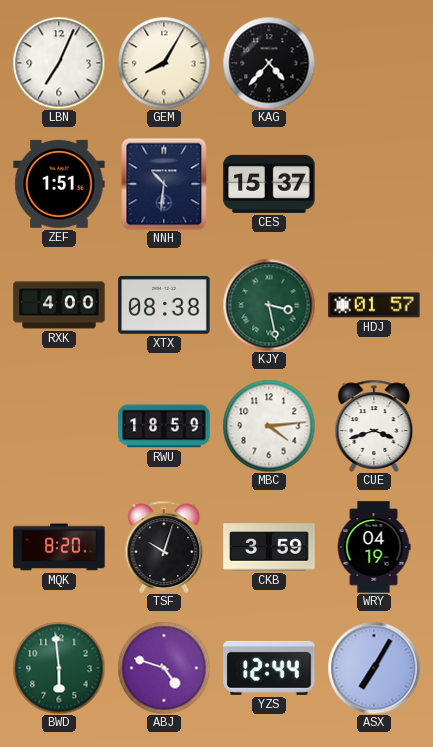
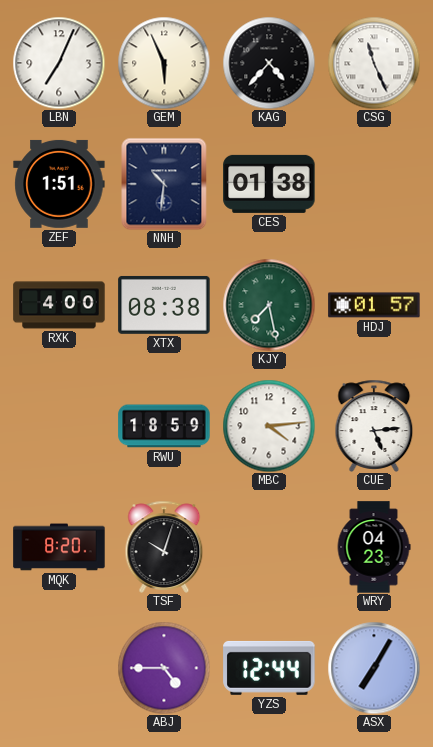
GEM: 8:05 -> 5:56
CSG: none -> 11:26
CES: 15:37 -> 01:38
KJY: 3:28 -> 7:28
CUE: 3:42 -> 5:14
CKB: 3:59 -> none
WRY: 04:19 -> 04:23
BWD: 5:59 -> none
ABJ: 4:48 -> 4:45
